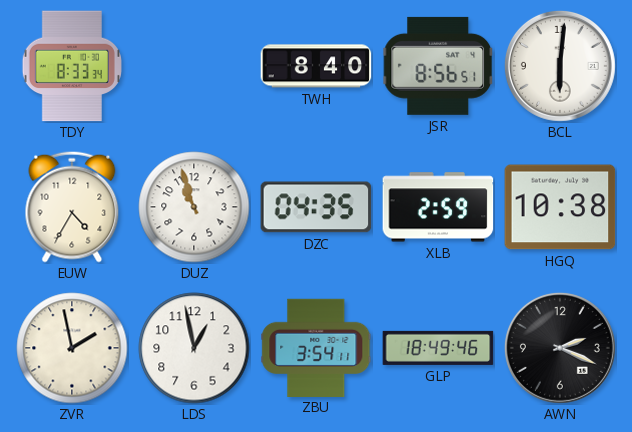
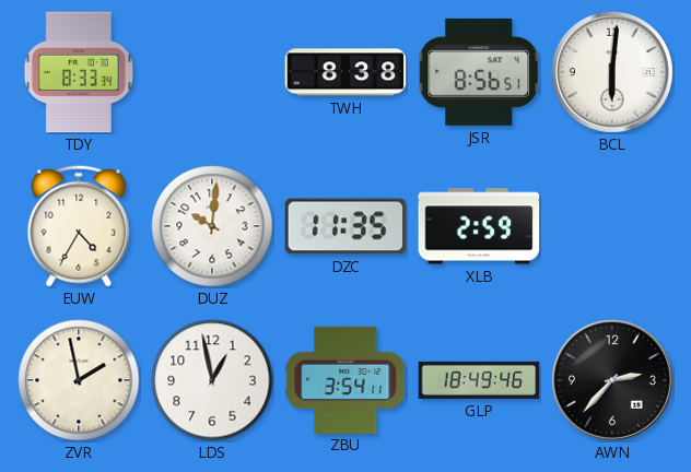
TWH: 8:40 -> 8:38
DUZ: 10:57 -> 10:01
DZC: 04:35 -> 11:35
HGQ: 10:38 -> none
AWN: 2:19 -> 2:37
